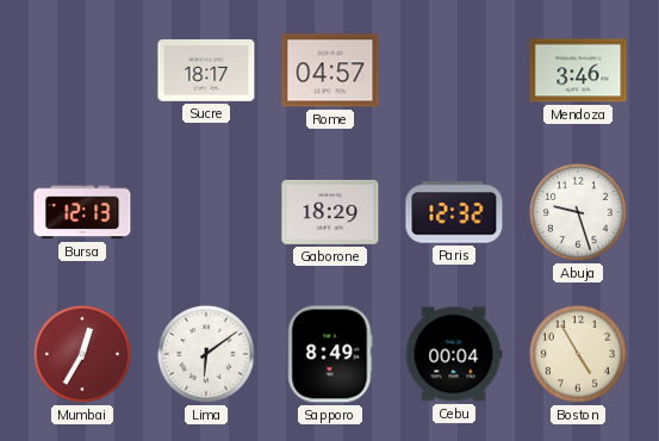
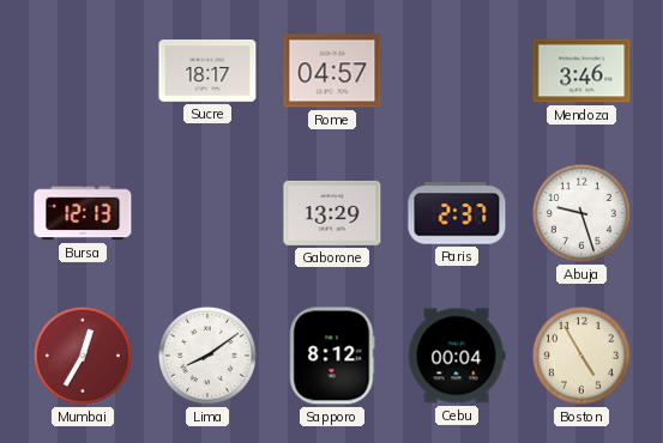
Gaborone: 18:29 -> 13:29
Paris: 12:32 -> 2:37
Lima: 6:09 -> 8:09
Sapporo: 8:49 -> 8:12
